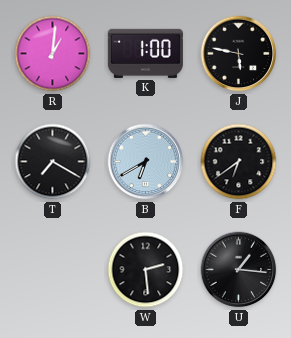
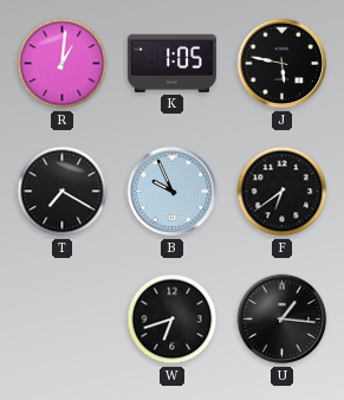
K: 1:00 -> 1:05
B: 6:40 -> 9:56
W: 2:29 -> 6:42
